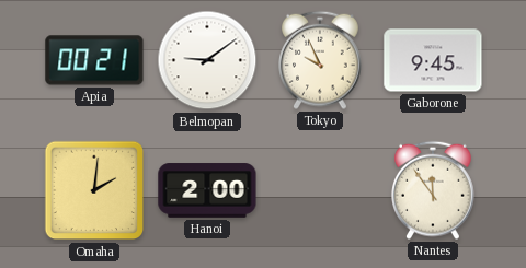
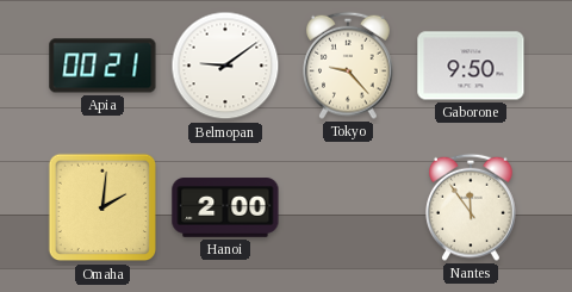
Tokyo: 9:56 -> 9:23
Gaborone: 9:45 -> 9:50
